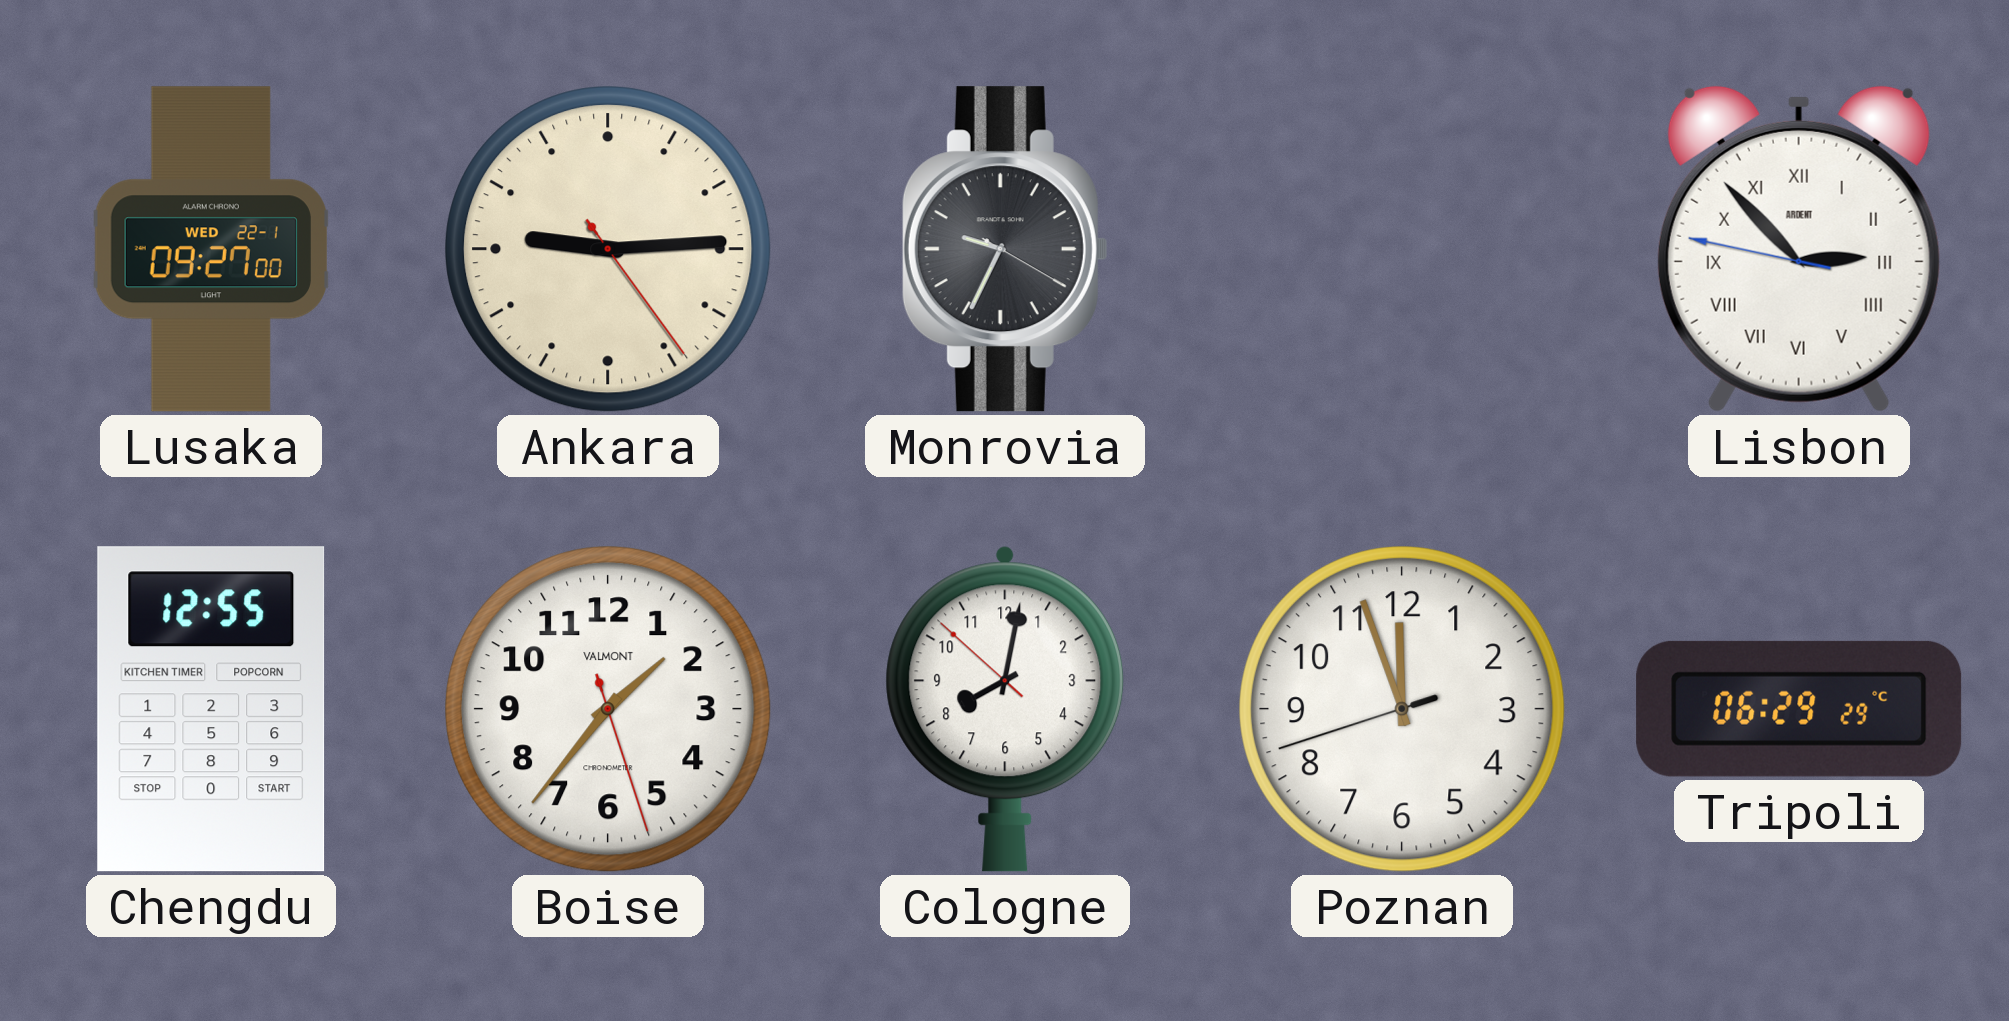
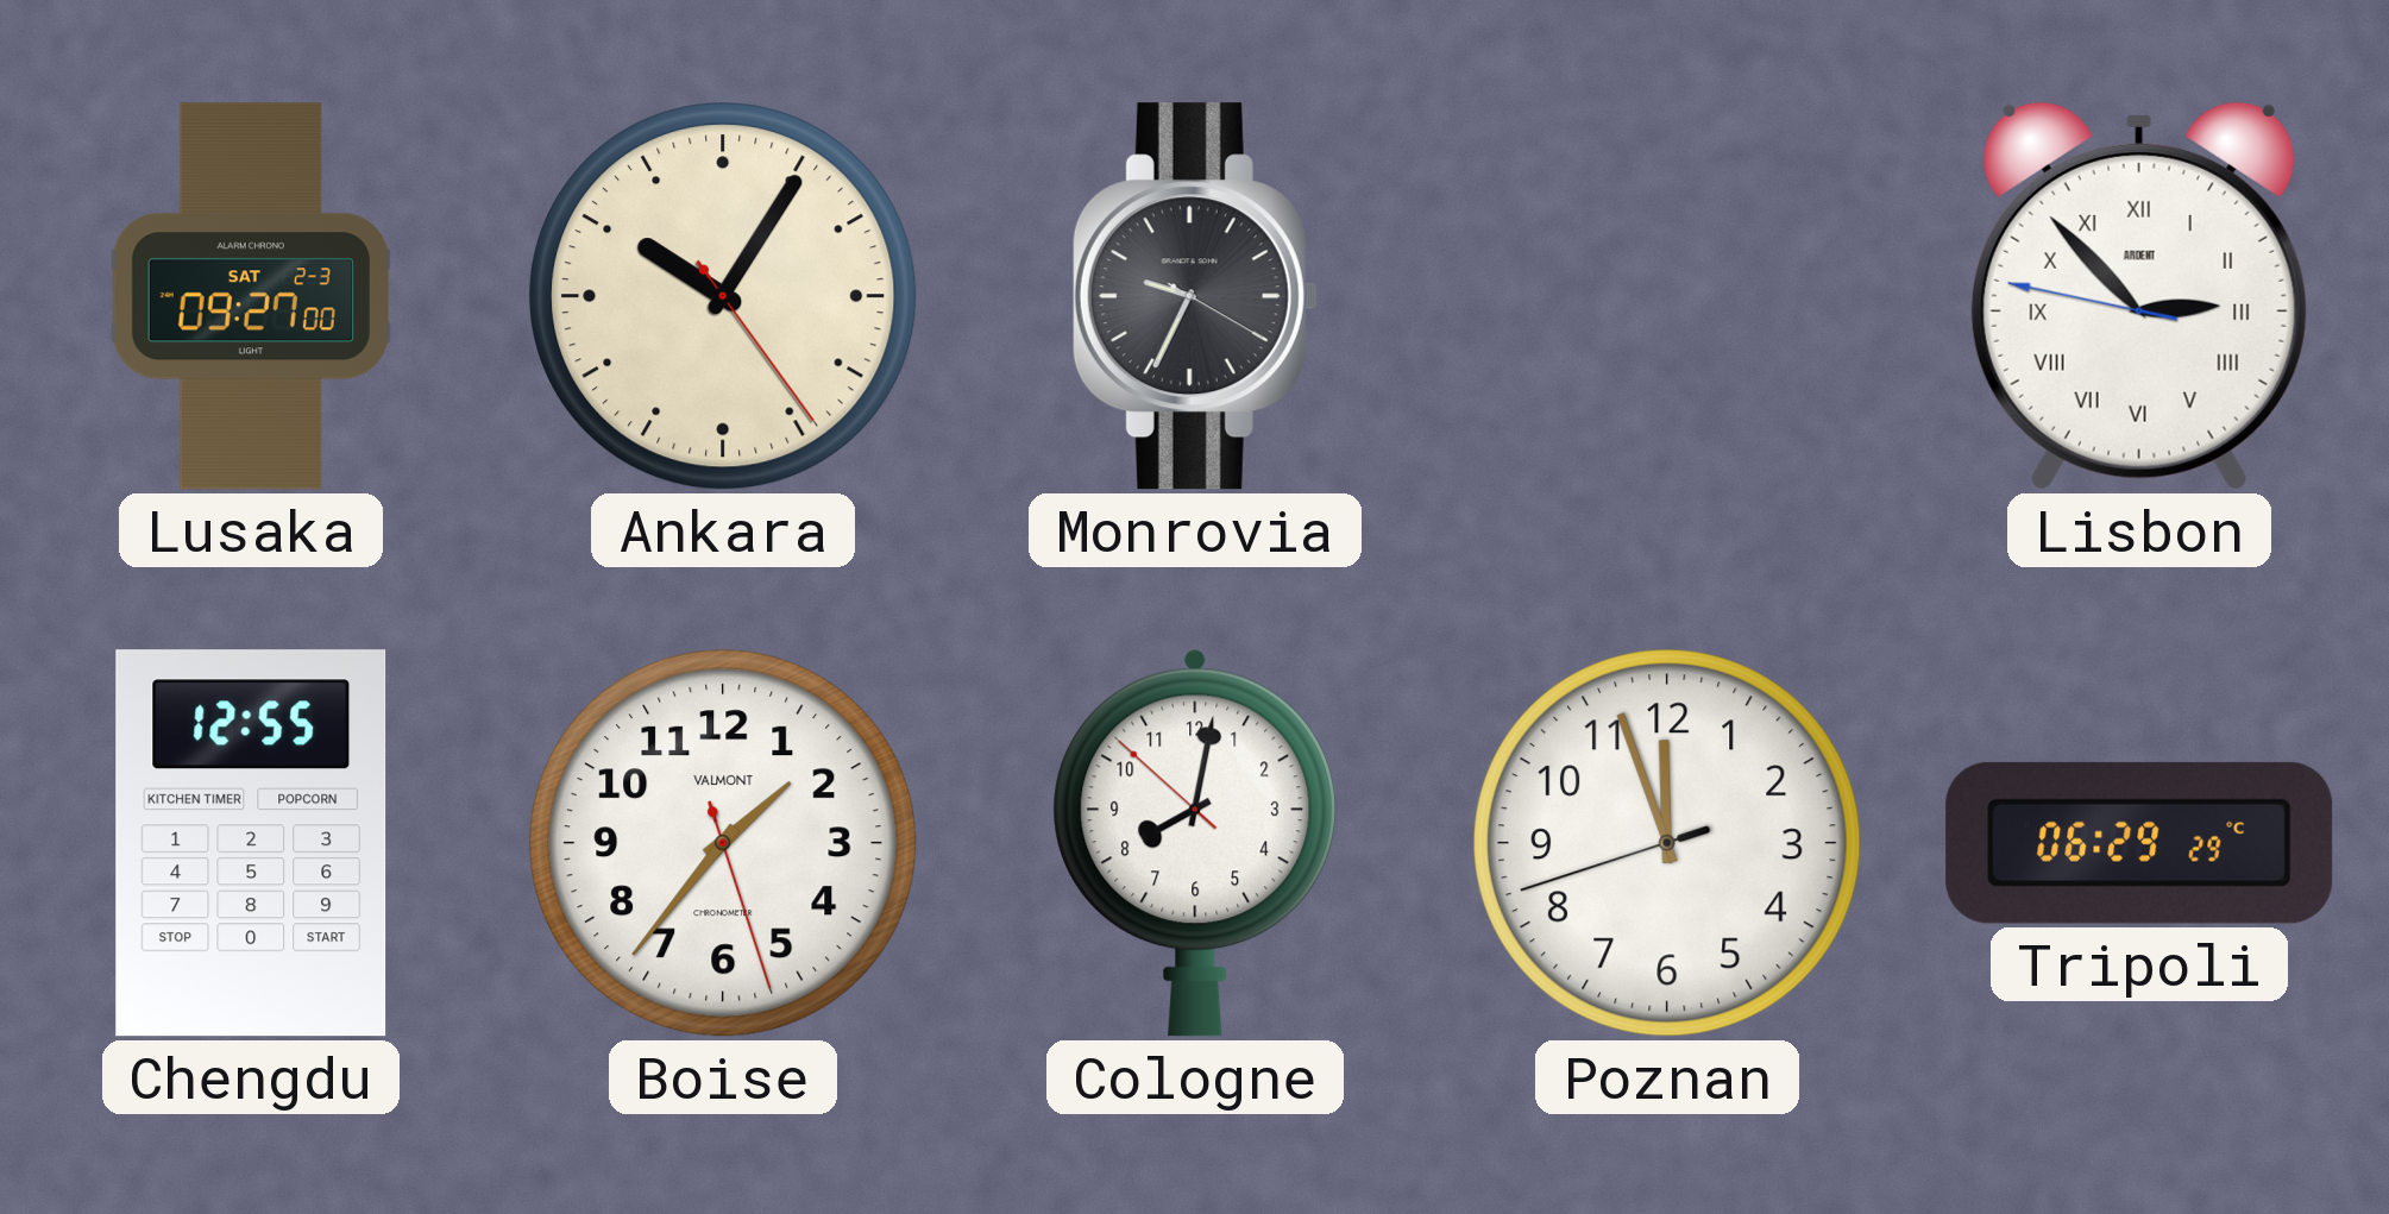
Lusaka date: WED 22-1 -> SAT 2-3
Ankara: 9:14 -> 10:05
